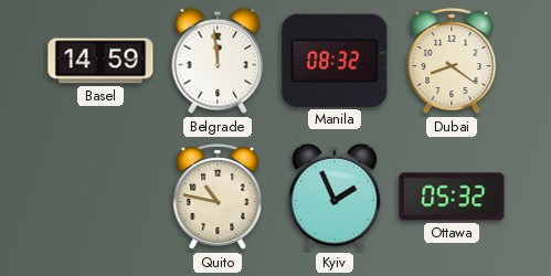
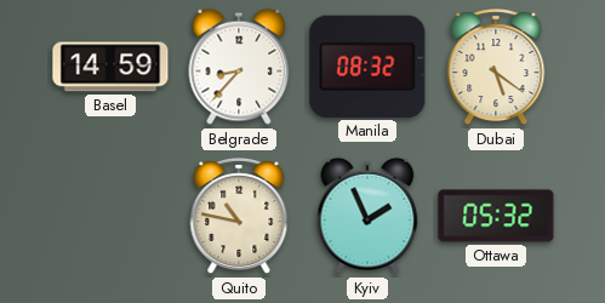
Belgrade: 11:59 -> 8:37
Dubai: 8:21 -> 5:21
